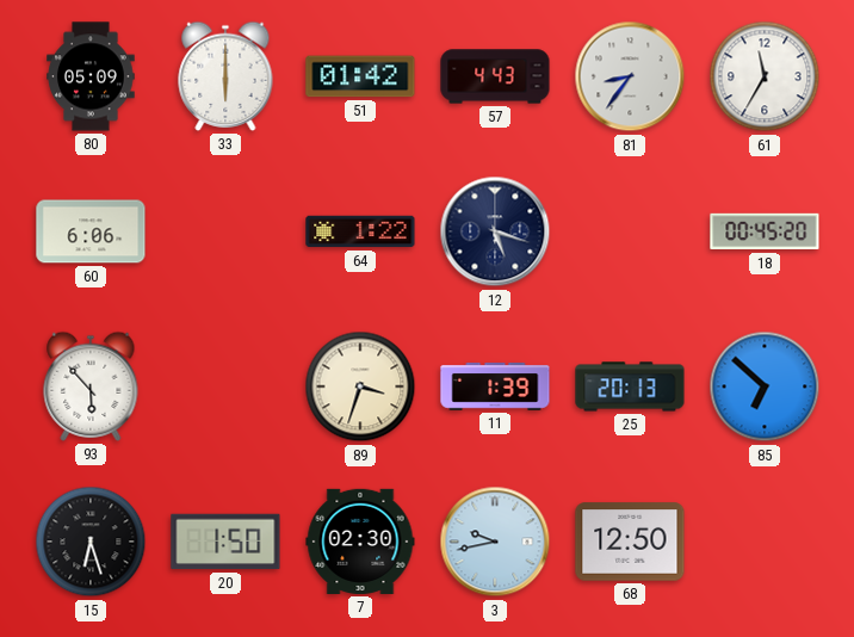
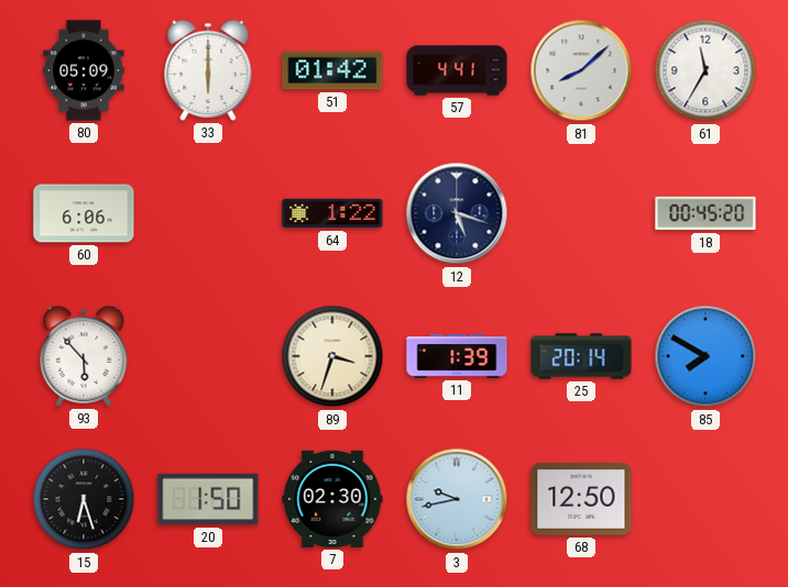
57: 4:43 -> 4:41
81: 8:36 -> 8:08
25: 20:13 -> 20:14
85: 6:52 -> 7:50
